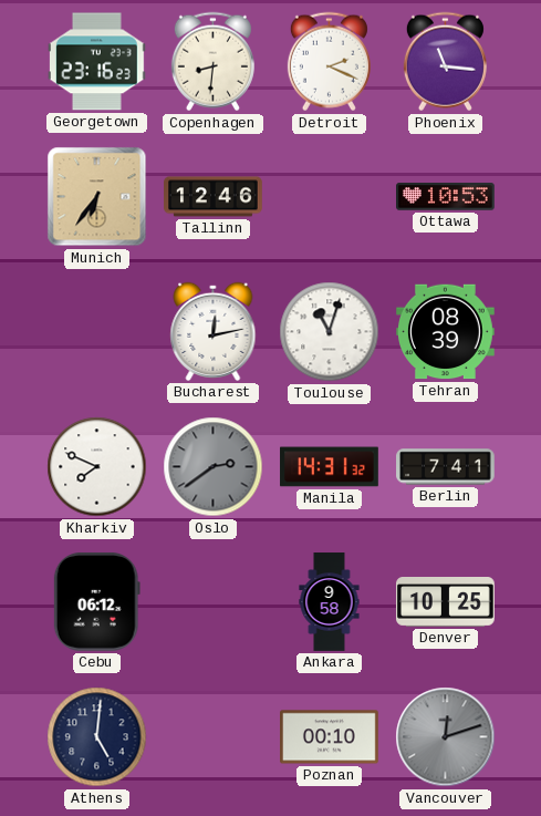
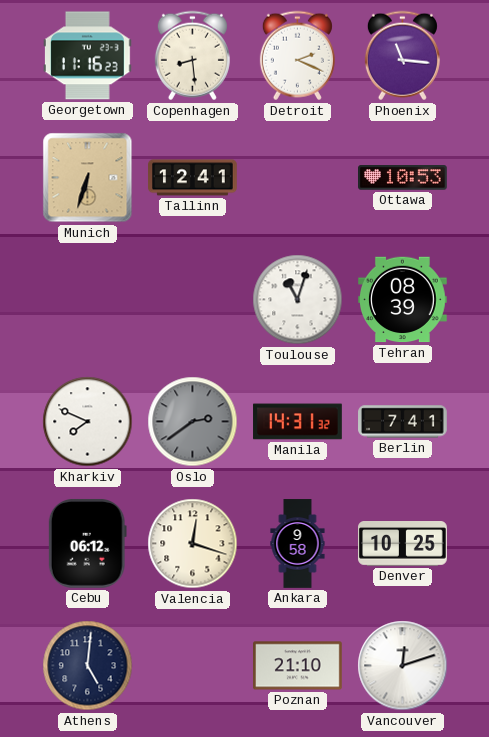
Georgetown: 23:16 -> 11:16
Copenhagen: 8:31 -> 8:29
Munich: 6:36 -> 6:33
Tallinn: 12:46 -> 12:41
Bucharest: 12:13 -> none
Valencia: none -> 12:18
Poznan: 00:10 -> 21:10
Vancouver dial: grey -> white
